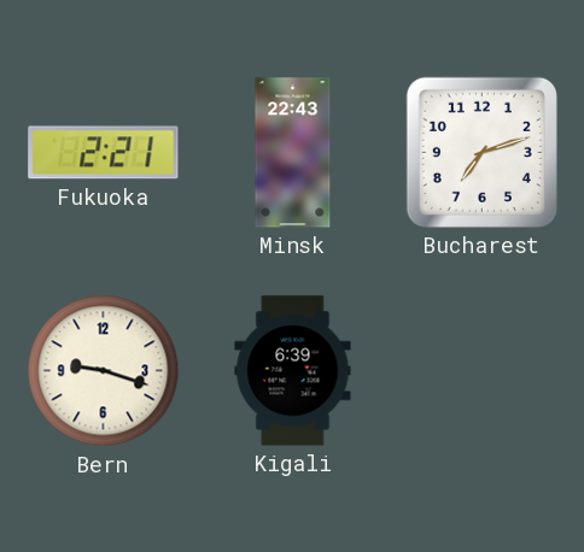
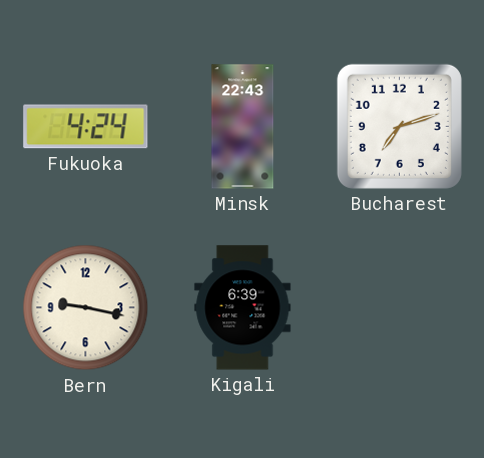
Fukuoka: 2:21 -> 4:24
Bern: 9:18 -> 9:17
